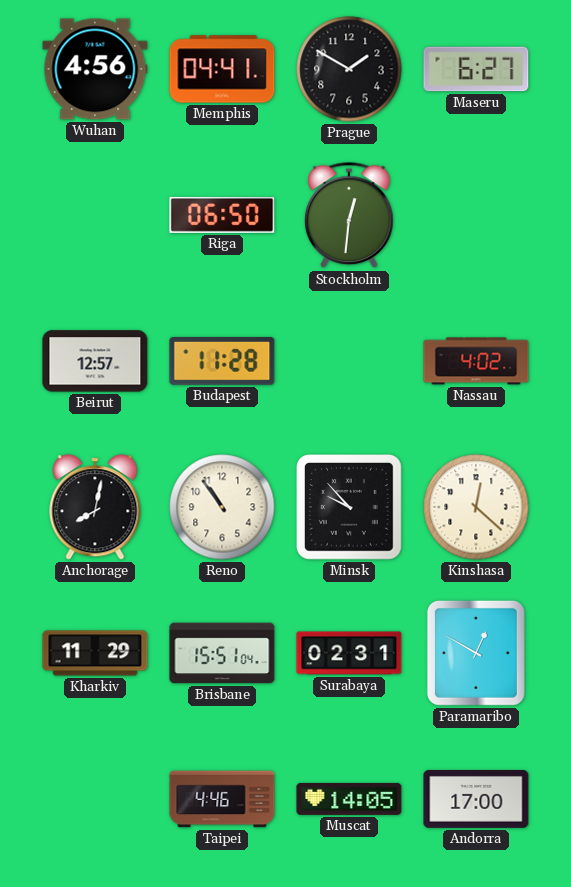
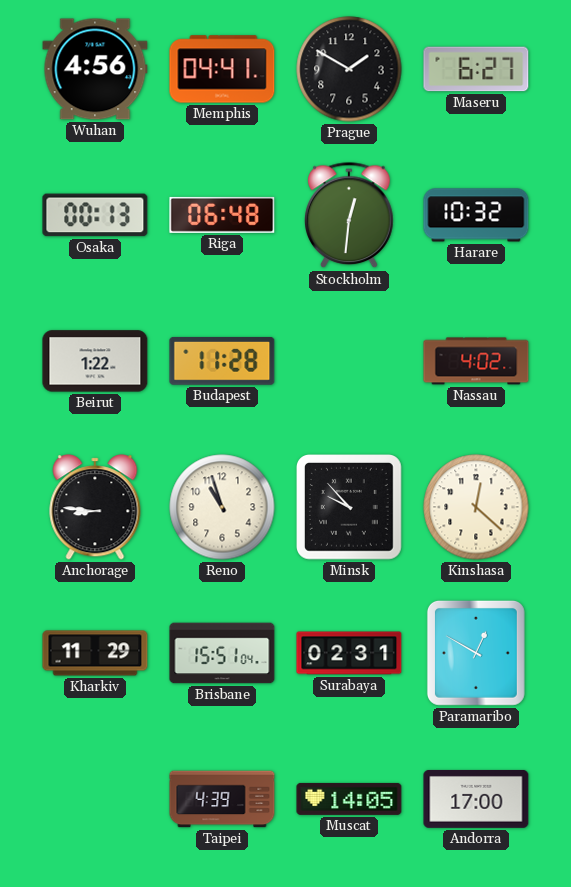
Osaka: none -> 00:13
Riga: 06:50 -> 06:48
Harare: none -> 10:32
Beirut: 12:57 -> 1:22
Anchorage: 8:02 -> 8:46
Reno: 10:54 -> 10:57
Taipei: 4:46 -> 4:39
